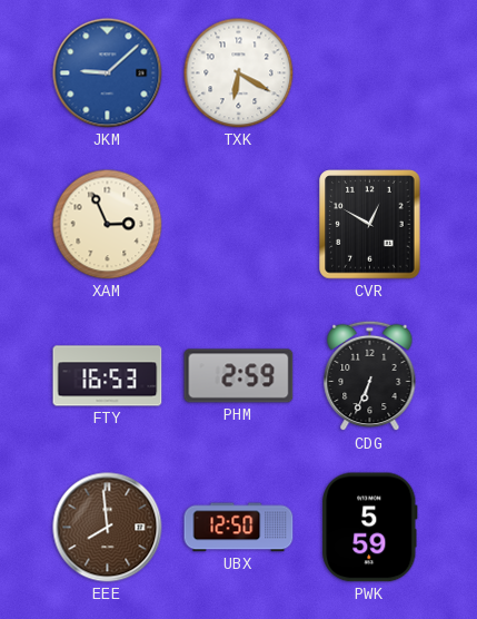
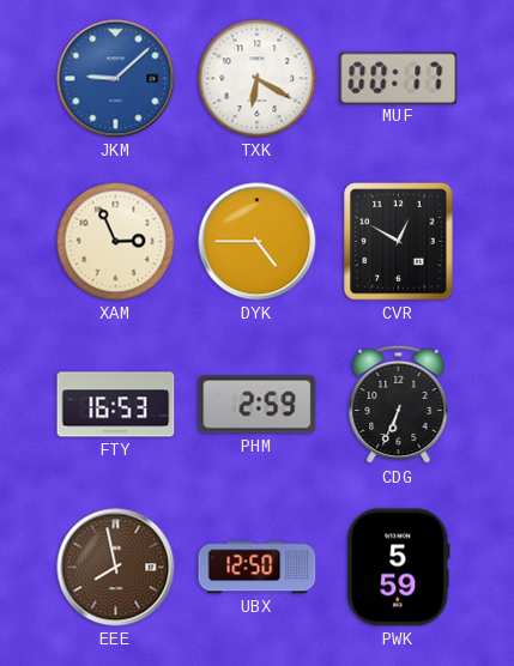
MUF: none -> 00:17
DYK: none -> 4:45
EEE: 7:59 -> 7:58
